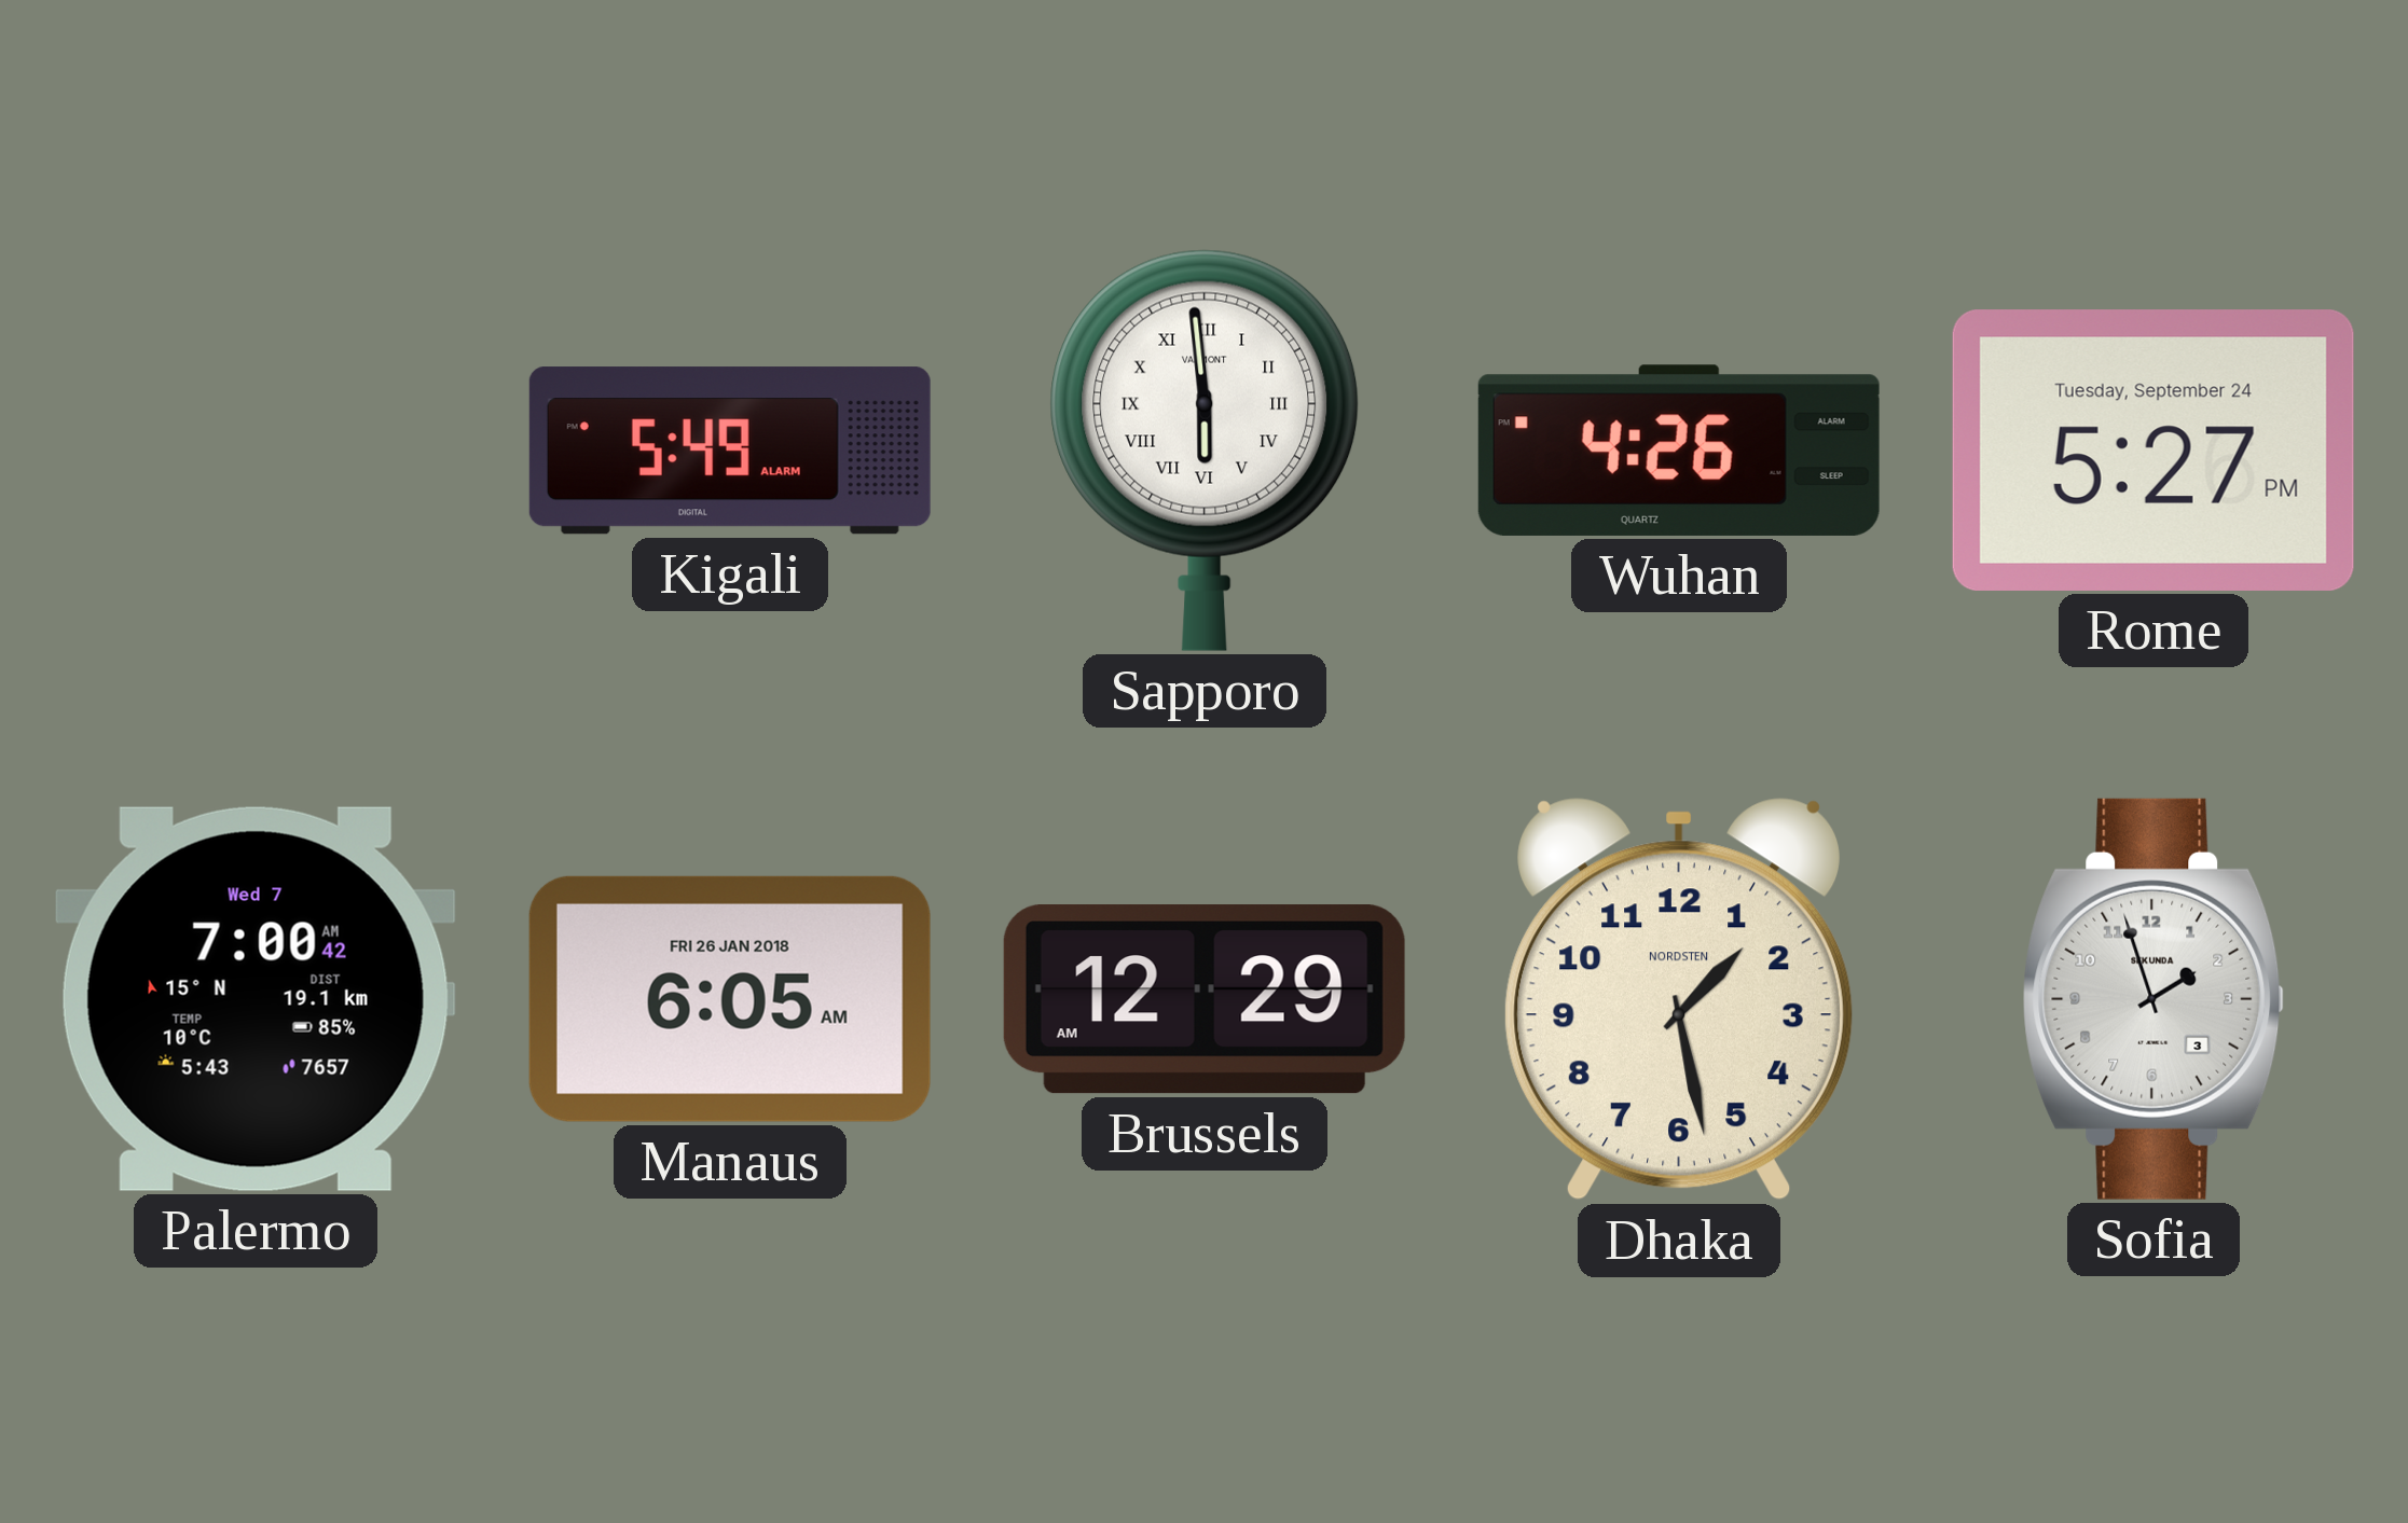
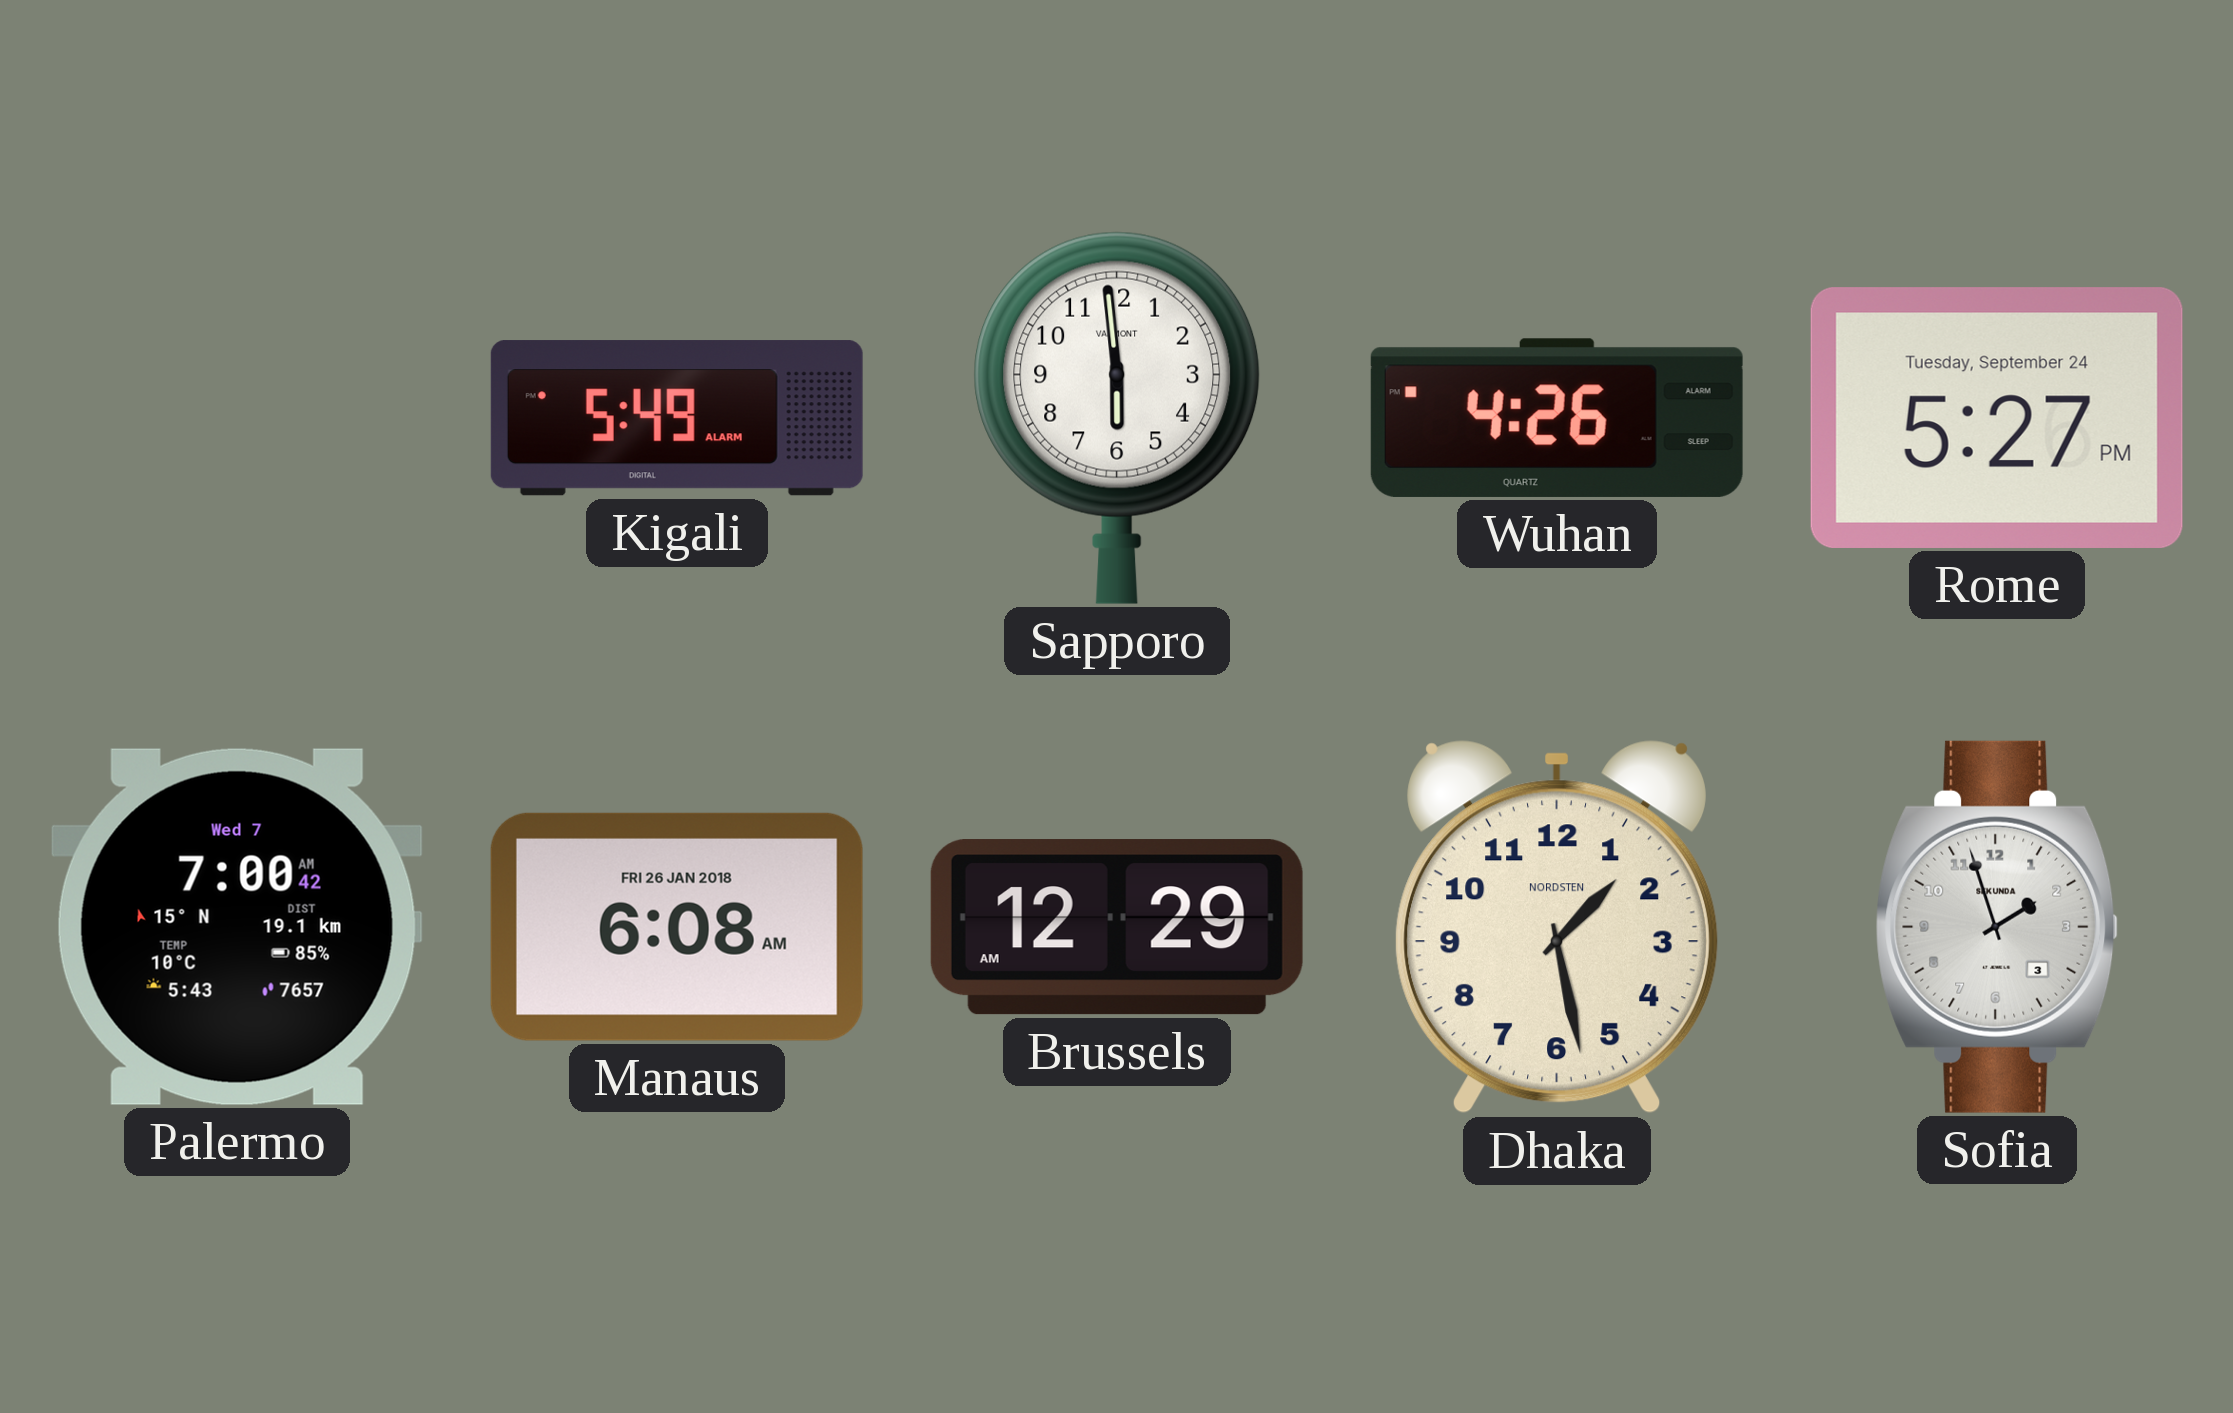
Sapporo numerals: Roman -> Arabic
Manaus: 6:05 -> 6:08
